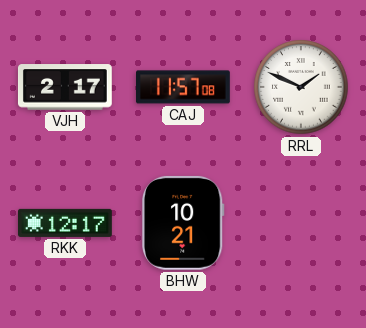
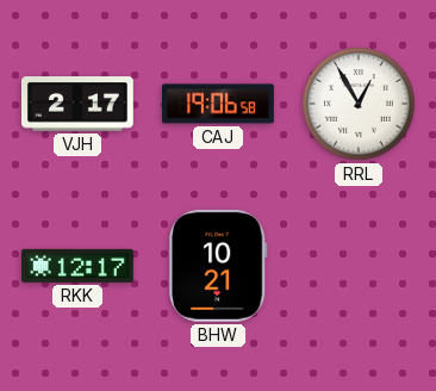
CAJ: 11:57 -> 19:06
RRL: 1:49 -> 12:55
